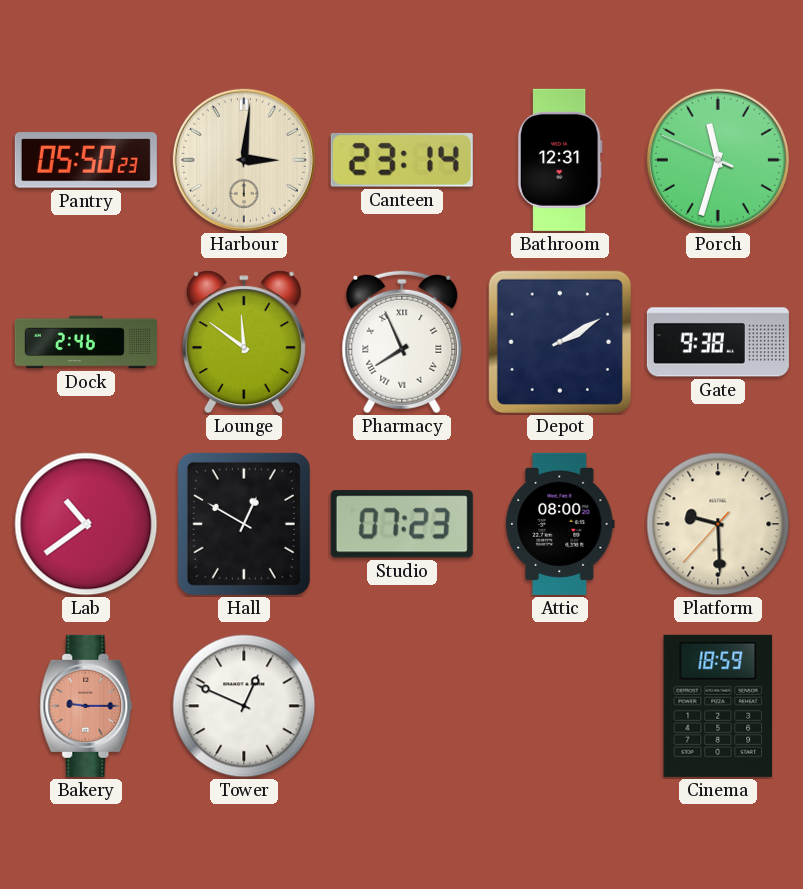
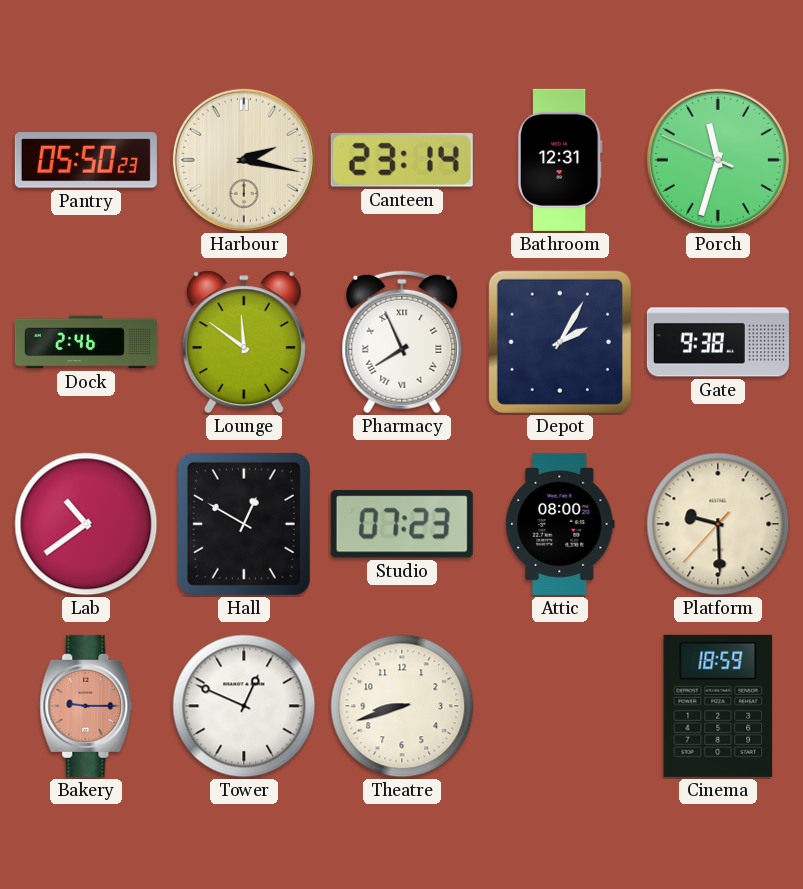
Harbour: 3:01 -> 2:17
Depot: 2:10 -> 2:05
Theatre: none -> 8:42
